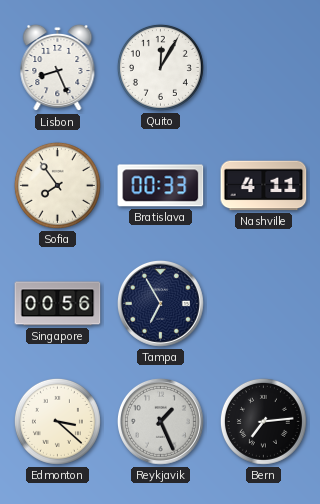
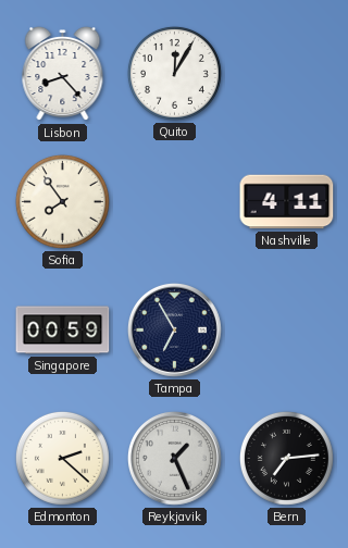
Lisbon: 8:26 -> 8:23
Bratislava: 00:33 -> none
Singapore: 00:56 -> 00:59
Edmonton: 3:22 -> 2:22
